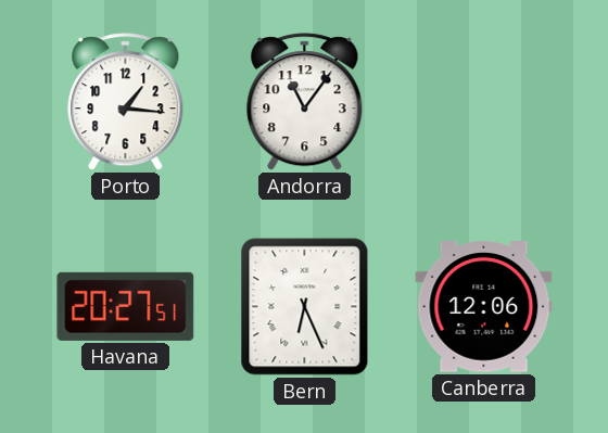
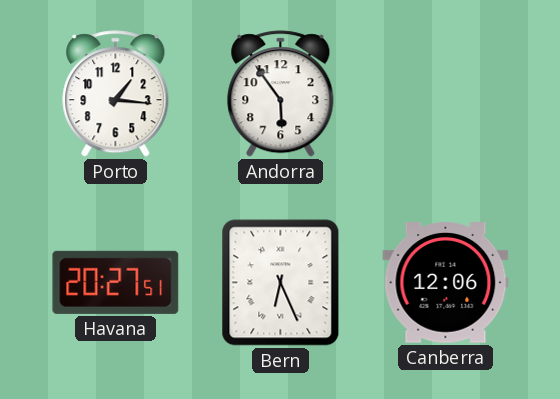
Andorra: 11:06 -> 5:54
